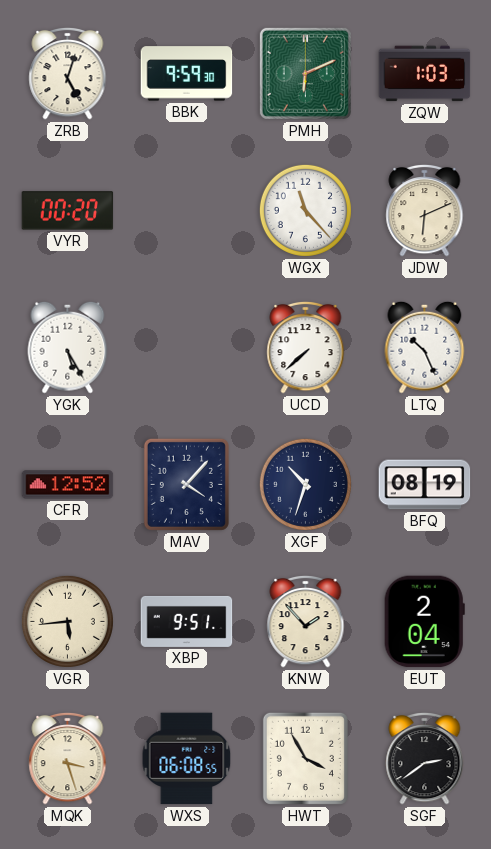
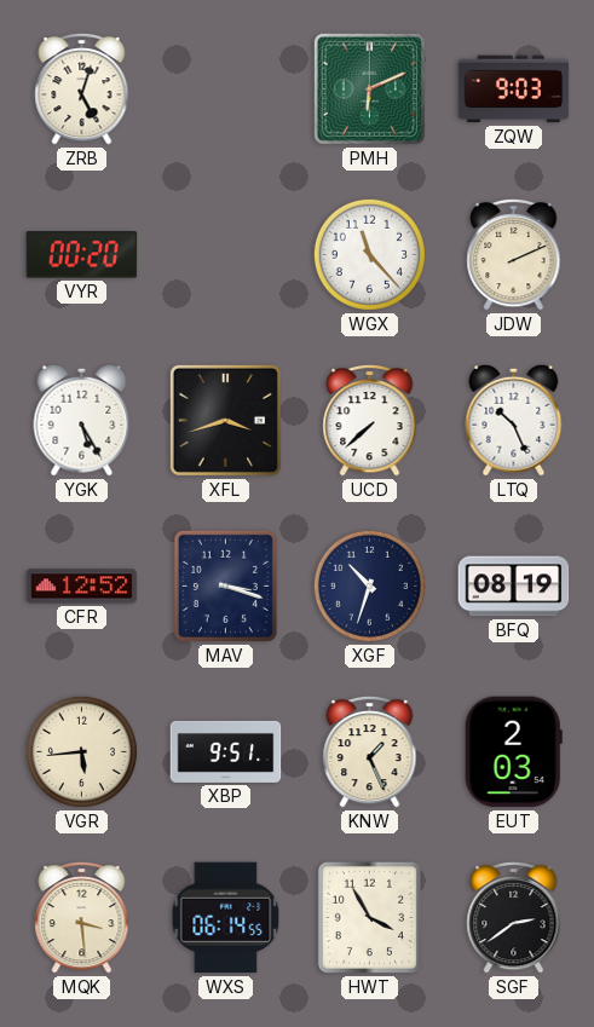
BBK: 9:59 -> none
ZQW: 1:03 -> 9:03
JDW: 6:11 -> 2:11
XFL: none -> 3:42
MAV: 4:07 -> 3:18
KNW: 1:53 -> 1:26
EUT: 2:04 -> 2:03
MQK: 3:27 -> 3:29
WXS: 06:08 -> 06:14
